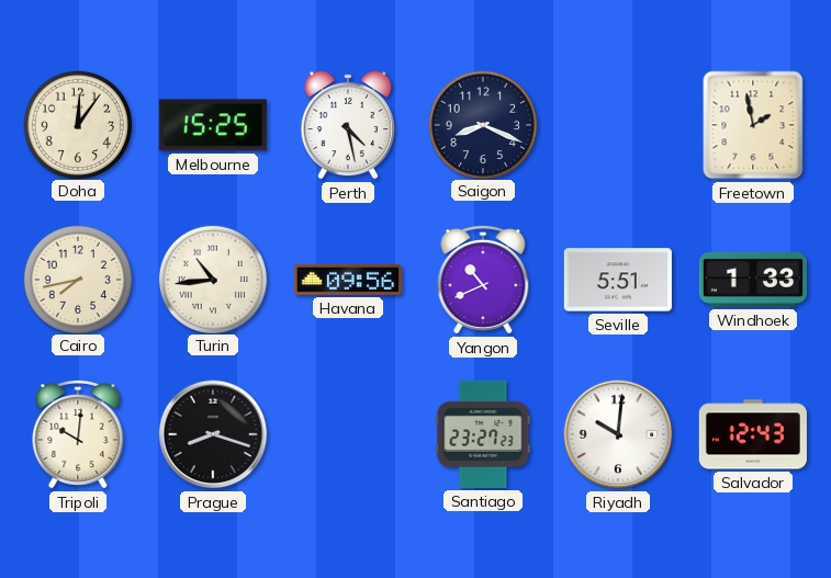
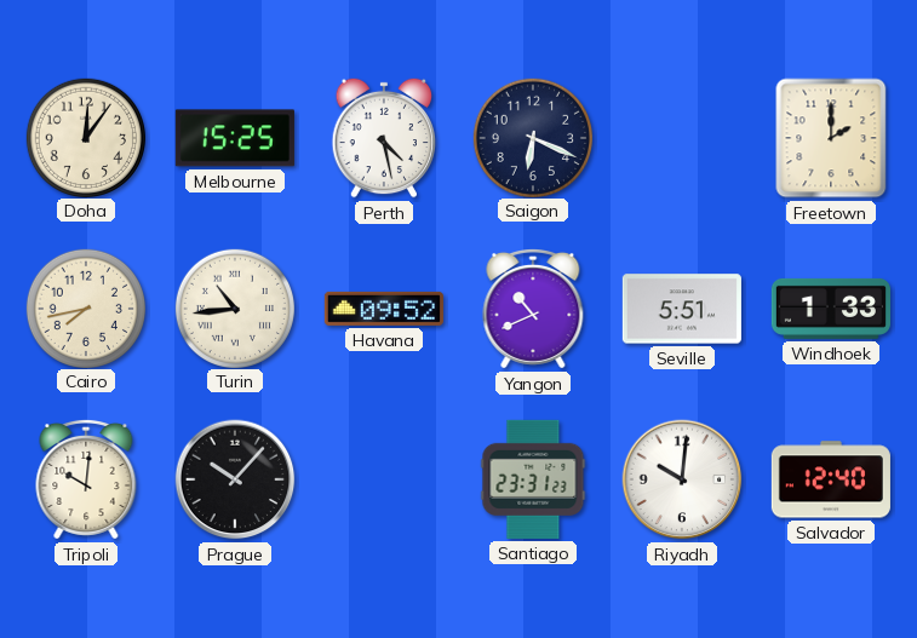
Saigon: 8:19 -> 6:19
Freetown: 1:58 -> 2:00
Havana: 09:56 -> 09:52
Prague: 8:18 -> 10:07
Santiago: 23:27 -> 23:31
Salvador: 12:43 -> 12:40
